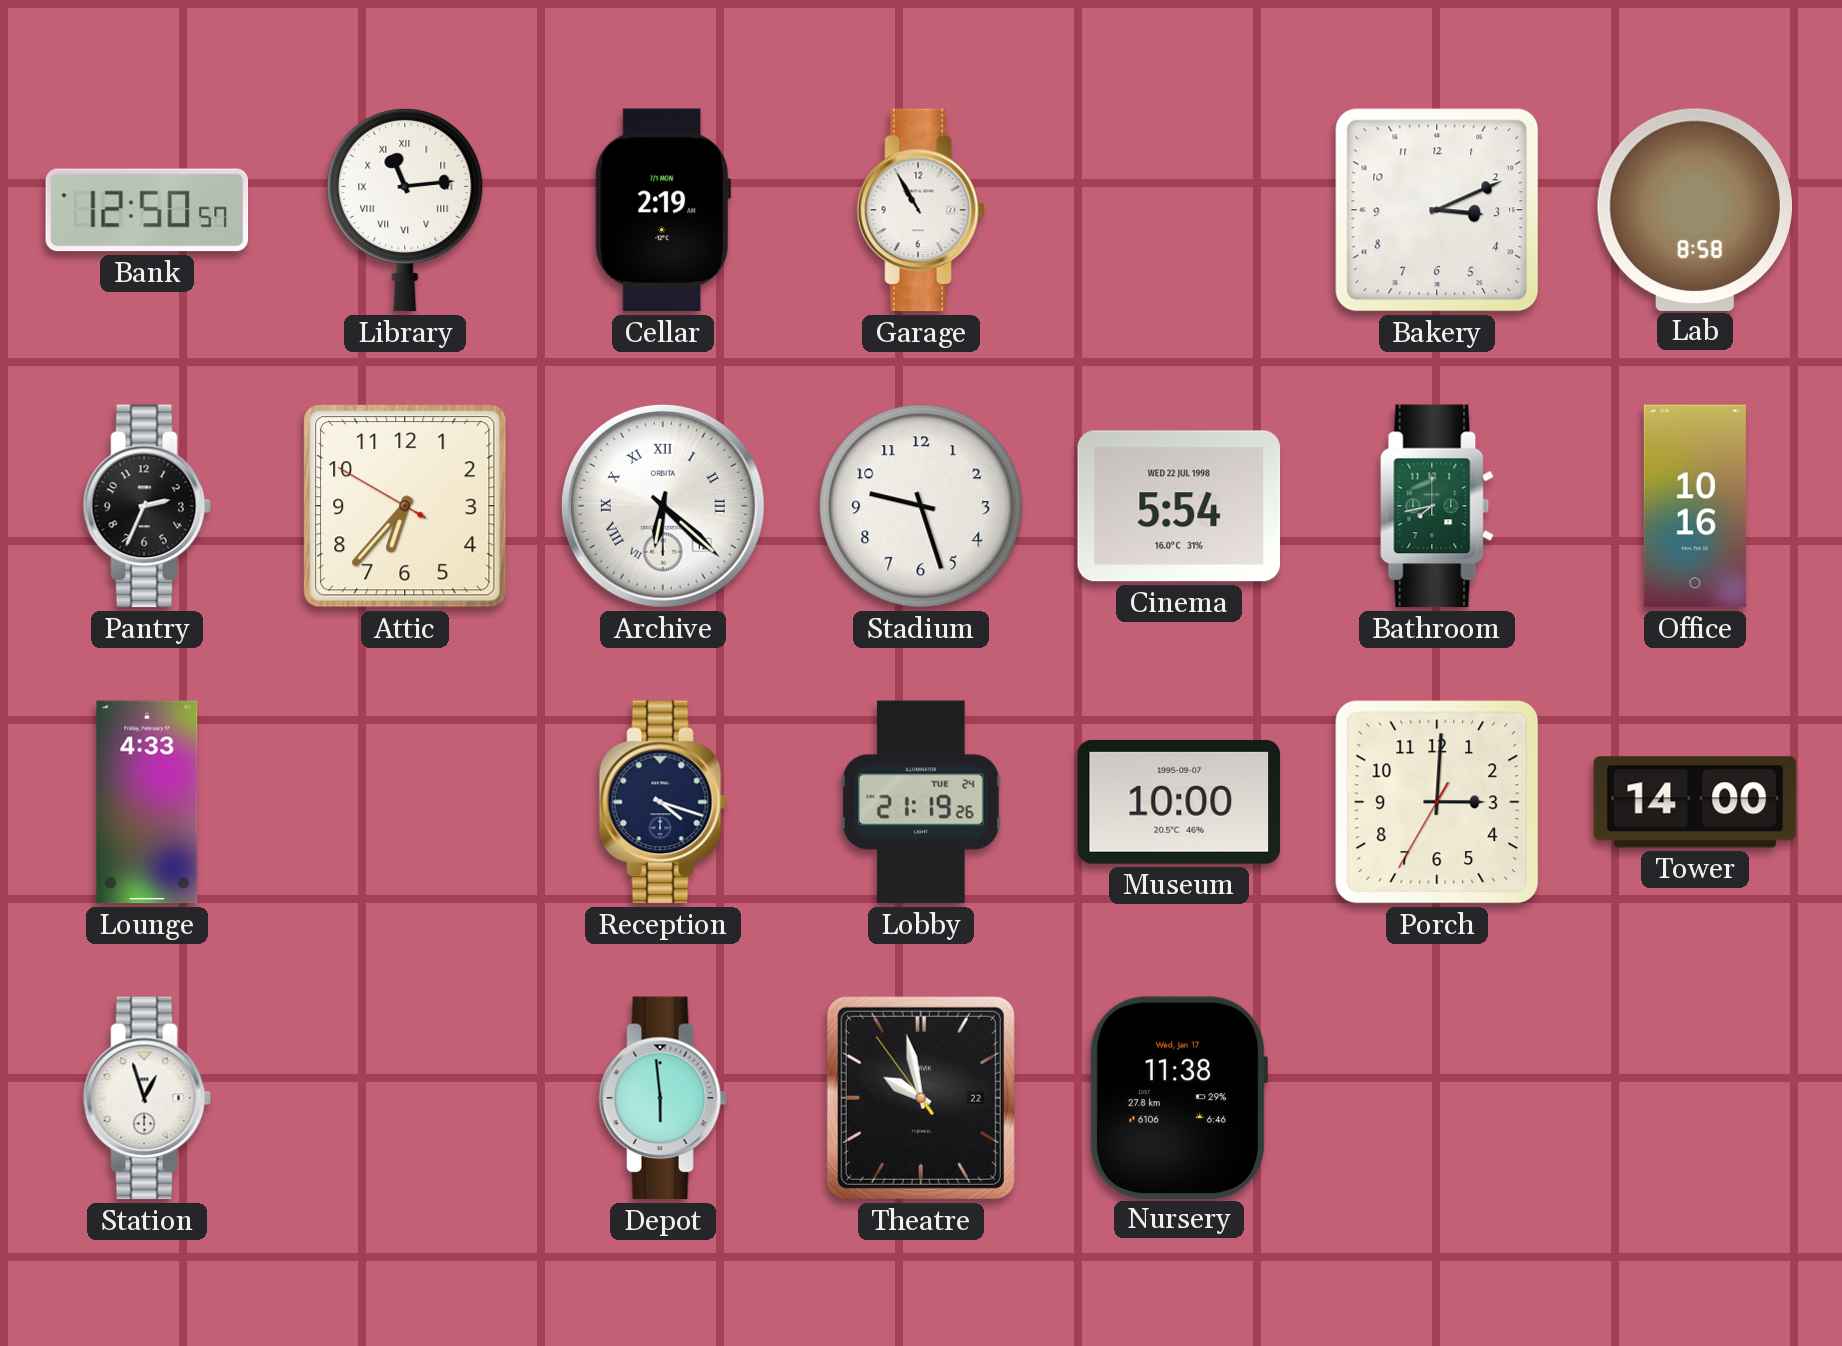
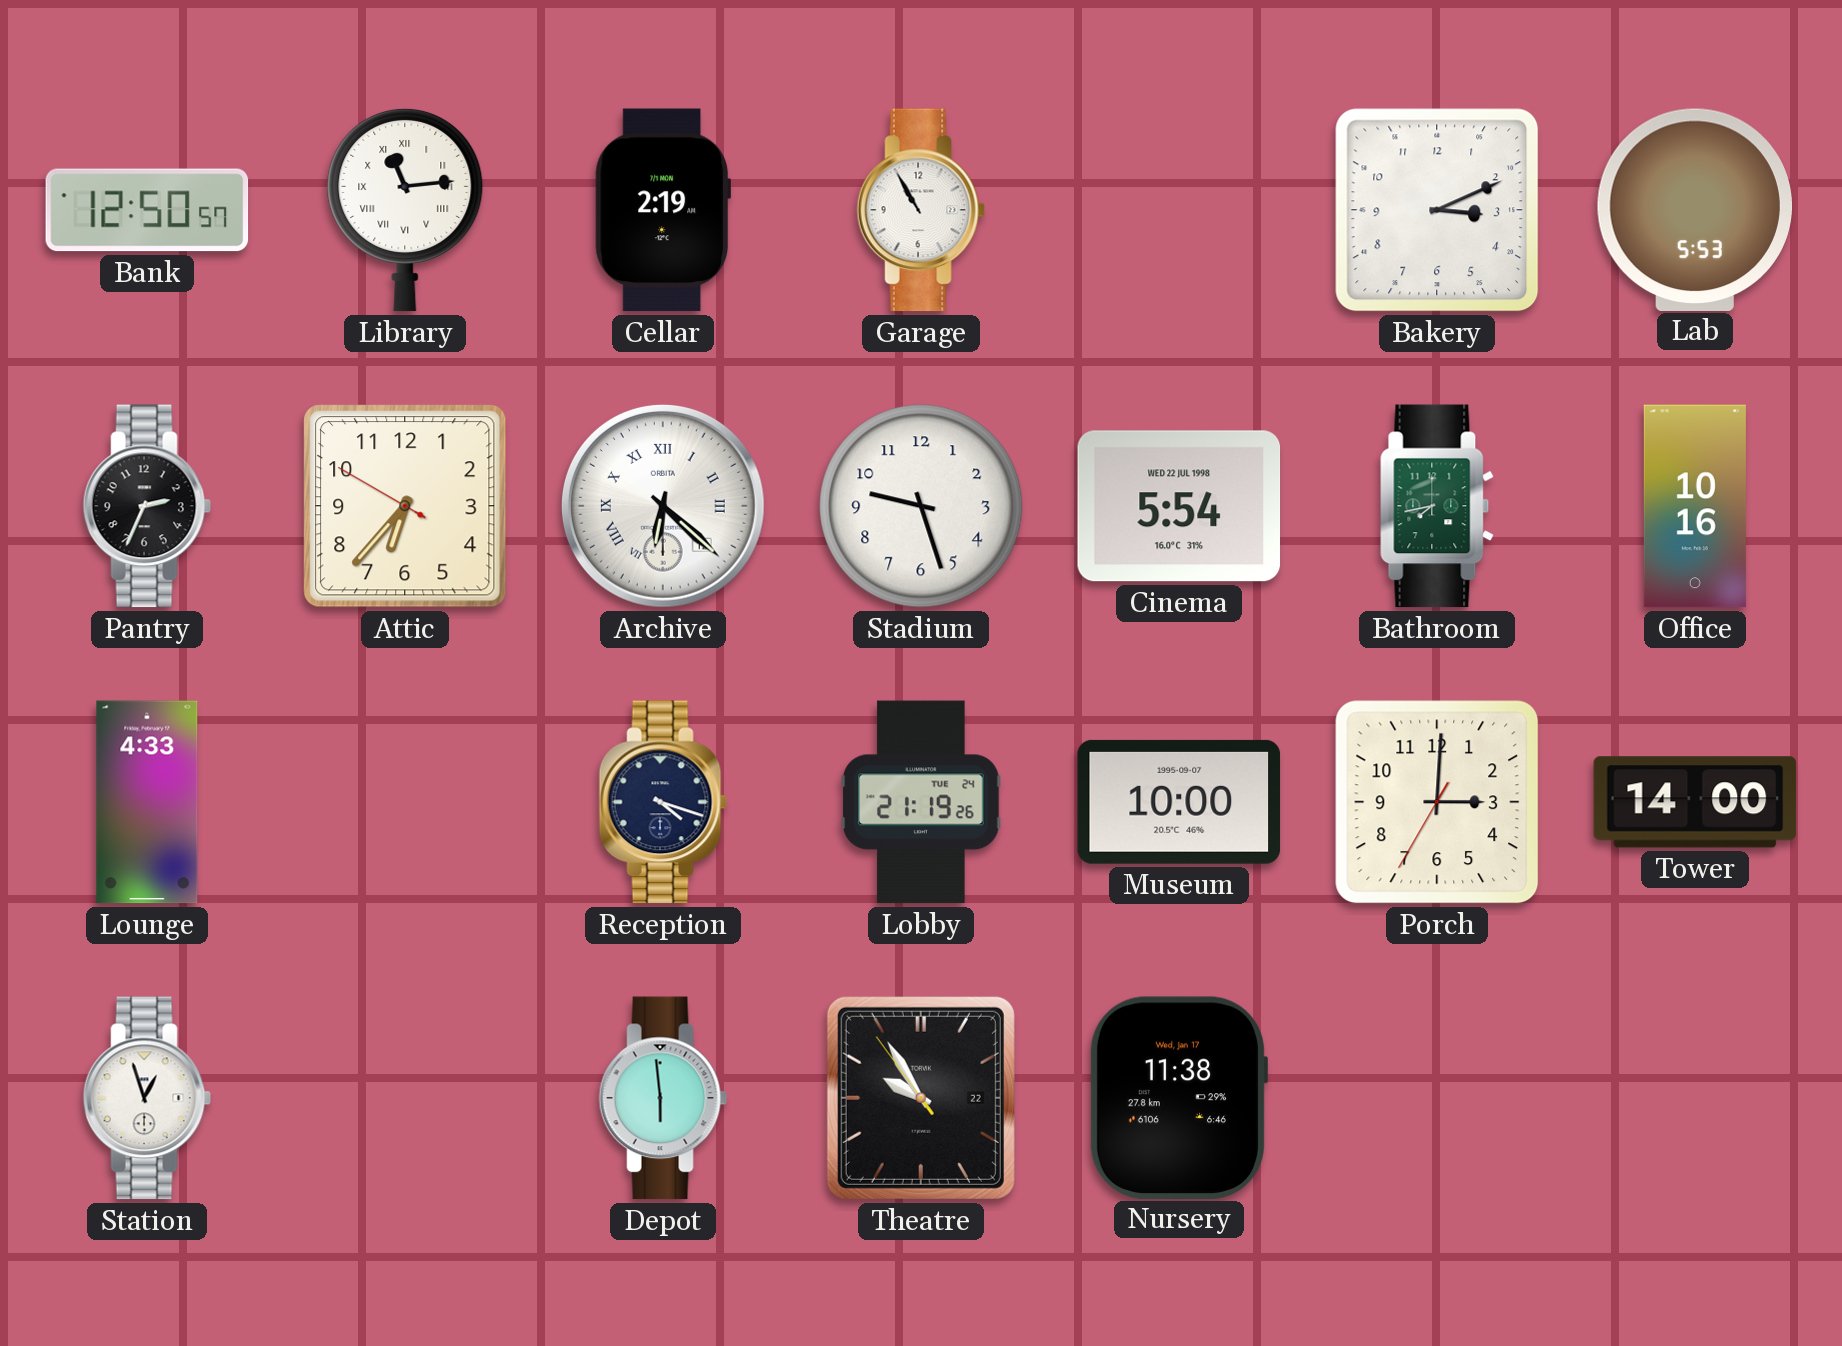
Lab: 8:58 -> 5:53
Theatre: 9:57 -> 9:54
